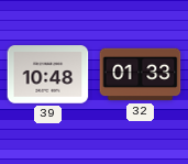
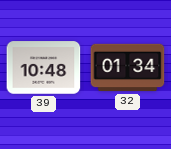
32: 01:33 -> 01:34
